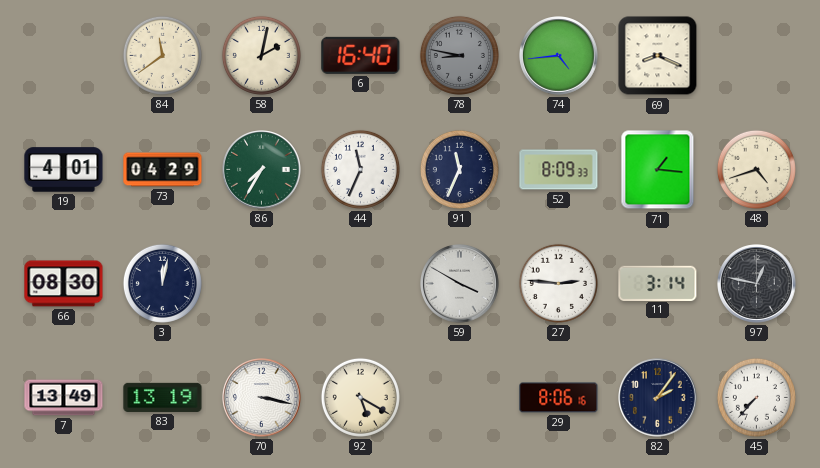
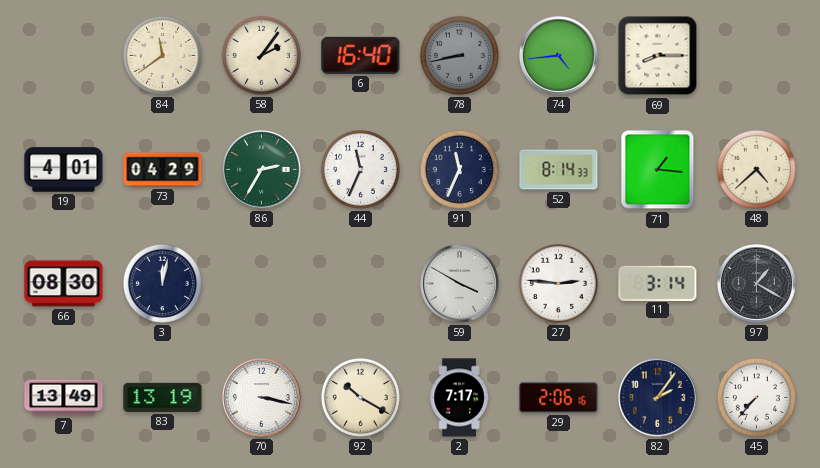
58: 2:02 -> 2:06
78: 8:47 -> 8:43
69: 8:19 -> 8:15
86: 7:35 -> 2:35
52: 8:09 -> 8:14
48: 4:42 -> 4:38
97: 12:47 -> 1:20
92: 5:20 -> 10:20
2: none -> 7:17
29: 8:06 -> 2:06
